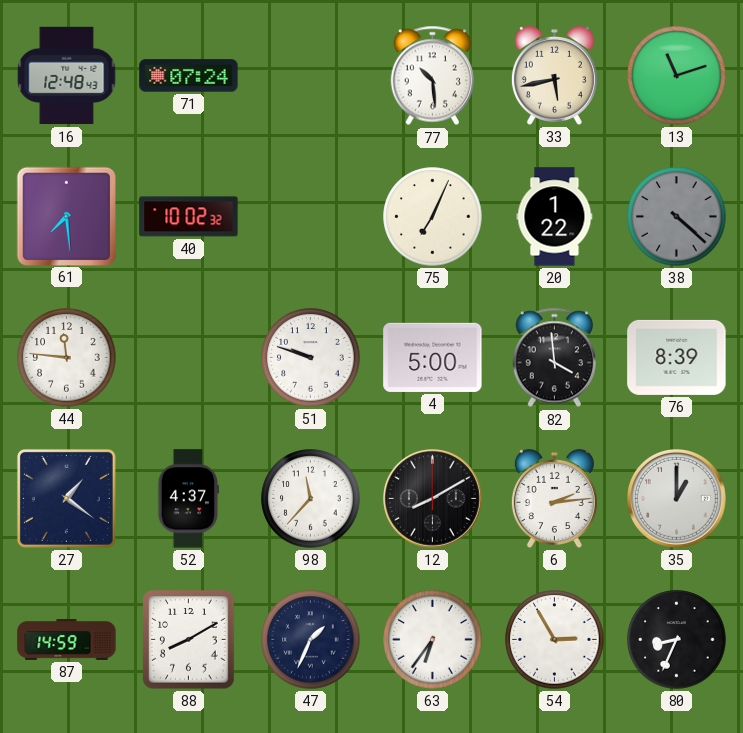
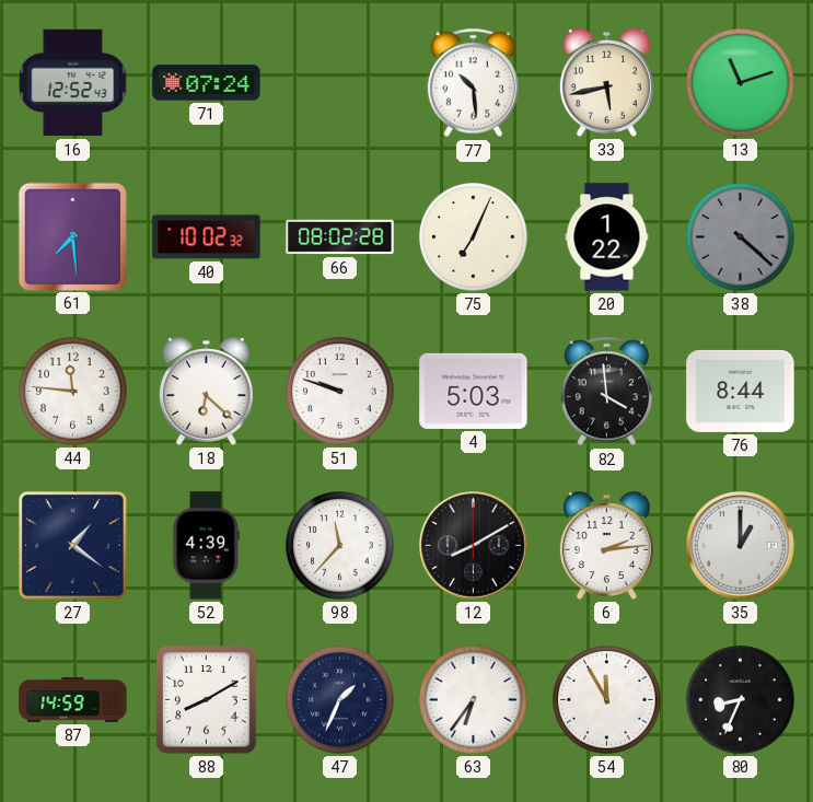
16: 12:48 -> 12:52
66: none -> 08:02
18: none -> 6:22
4: 5:00 -> 5:03
76: 8:39 -> 8:44
52: 4:37 -> 4:39
54: 2:55 -> 11:55
